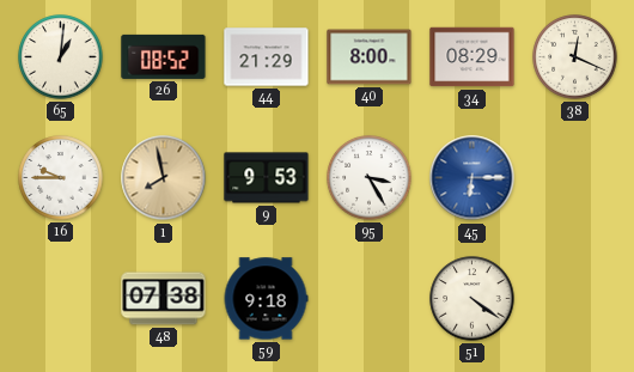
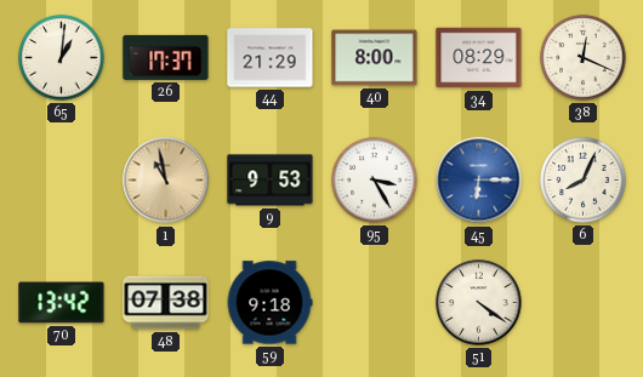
26: 08:52 -> 17:37
16: 9:45 -> none
1: 7:58 -> 10:58
6: none -> 8:04
70: none -> 13:42
